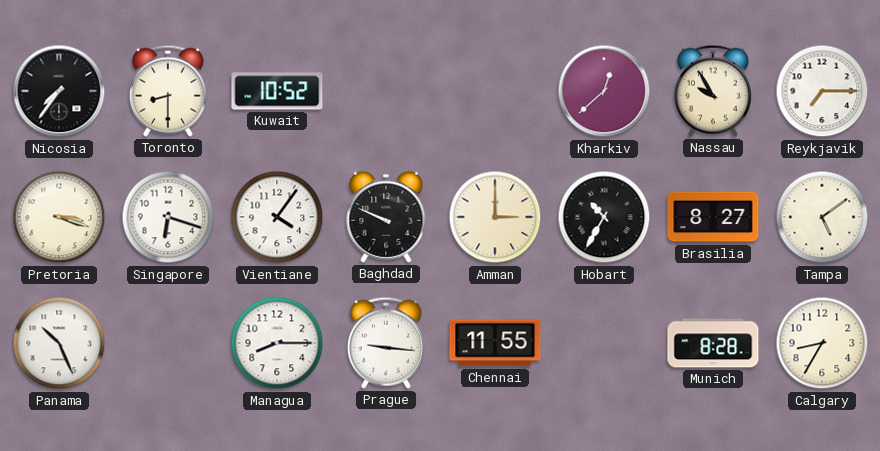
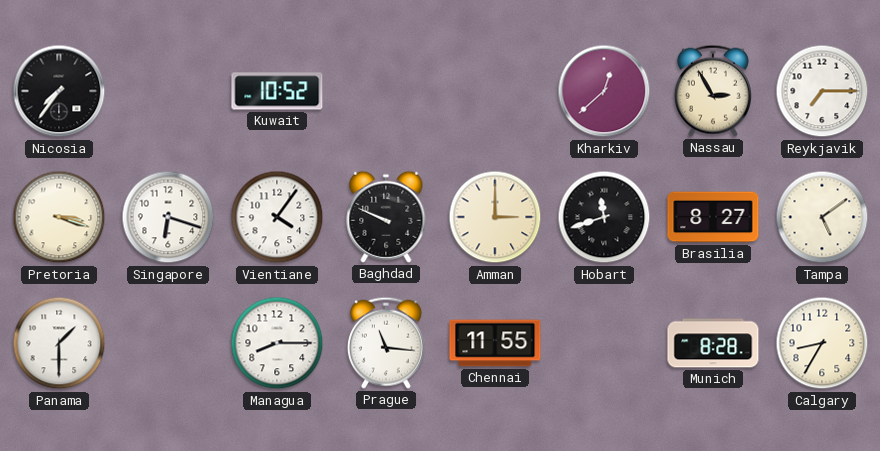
Toronto: 8:30 -> none
Nassau: 9:55 -> 2:55
Hobart: 10:35 -> 11:42
Panama: 10:26 -> 1:30
Prague: 9:16 -> 11:16
